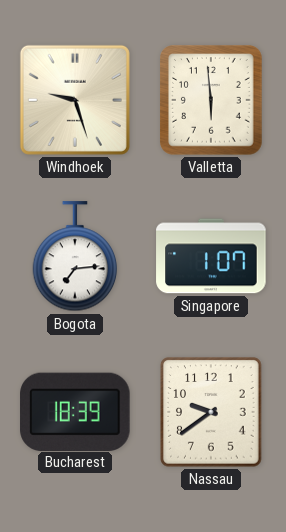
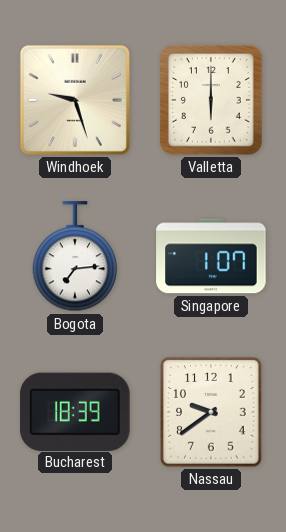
Valletta: 5:59 -> 6:00
